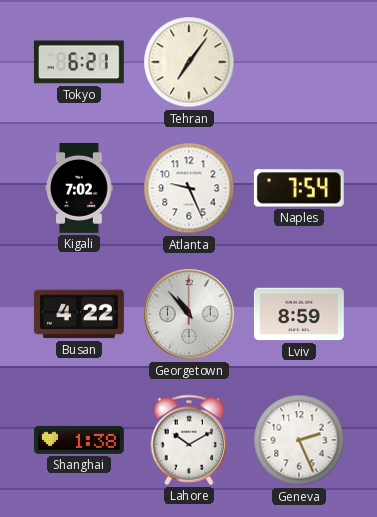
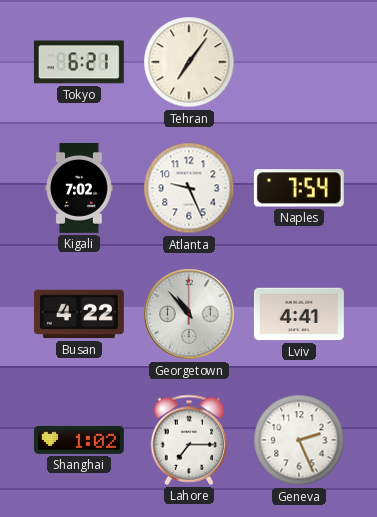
Lviv: 8:59 -> 4:41
Shanghai: 1:38 -> 1:02
Lahore: 10:10 -> 7:15
